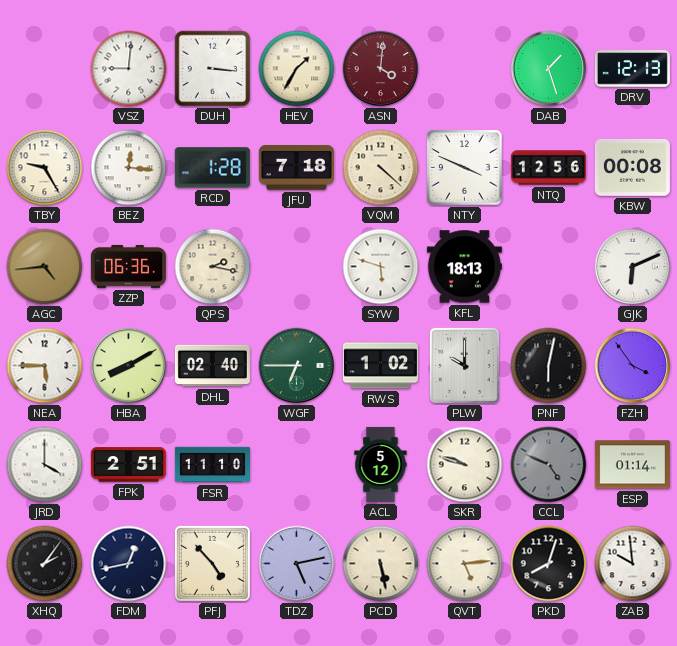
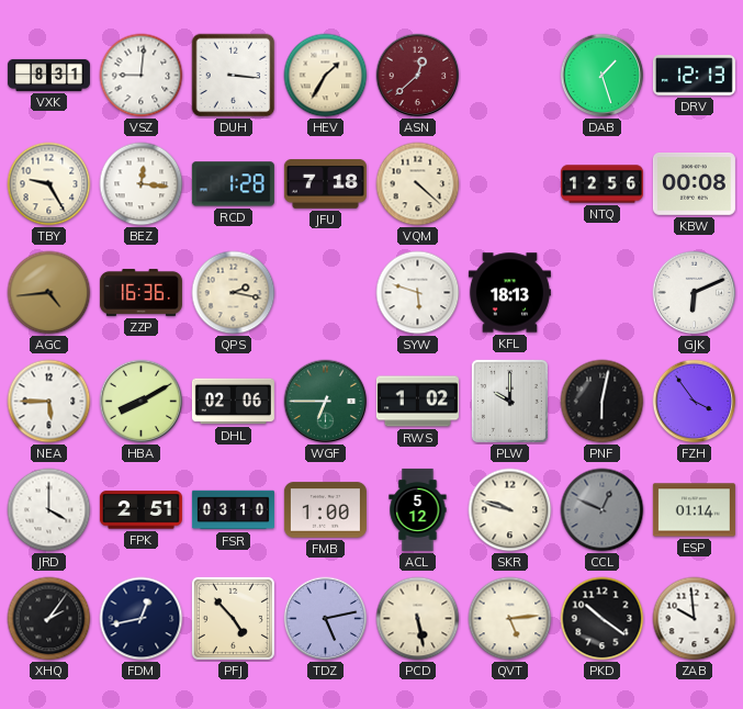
VXK: none -> 8:31
ASN: 4:01 -> 12:38
NTY: 3:49 -> none
ZZP: 06:36 -> 16:36
DHL: 02:40 -> 02:06
FSR: 11:10 -> 03:10
FMB: none -> 1:00
CCL: 4:49 -> 12:49
PKD: 8:03 -> 10:21
